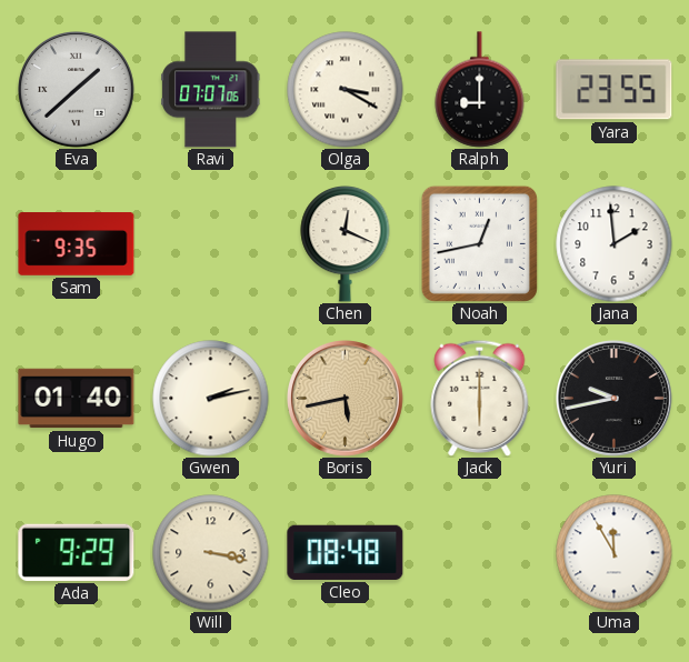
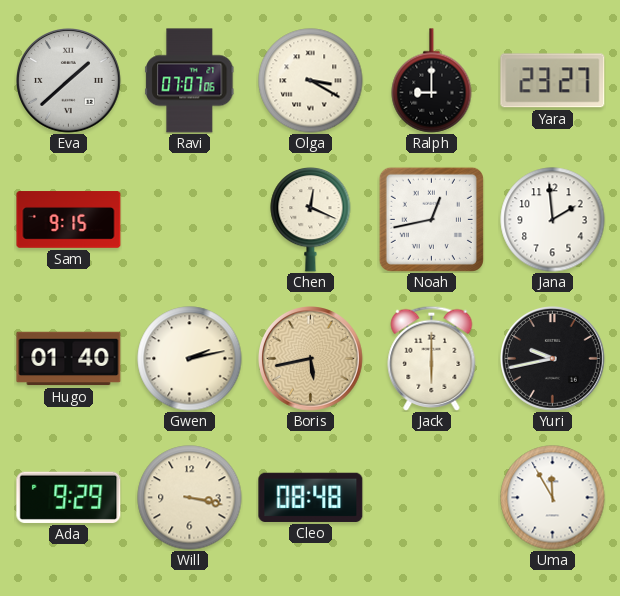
Yara: 23:55 -> 23:27
Sam: 9:35 -> 9:15
